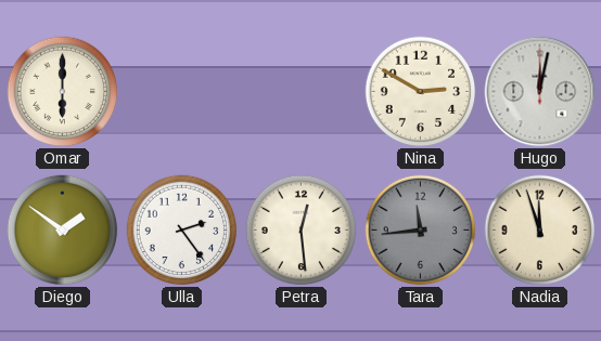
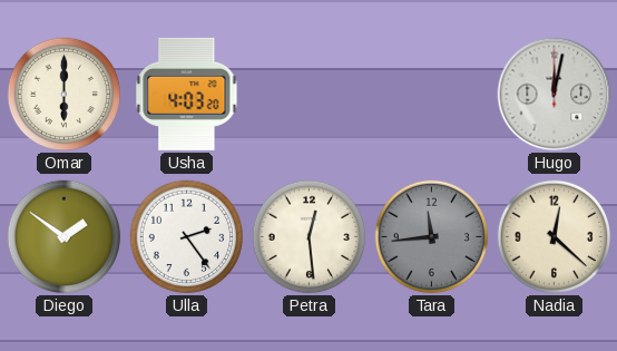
Usha: none -> 4:03
Nina: 2:50 -> none
Nadia: 11:57 -> 12:22
